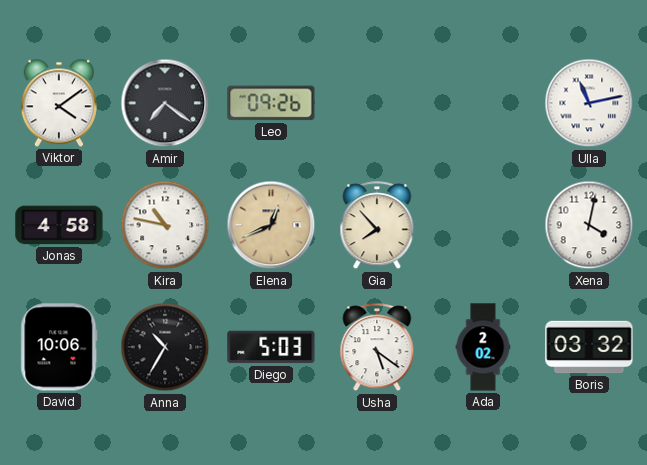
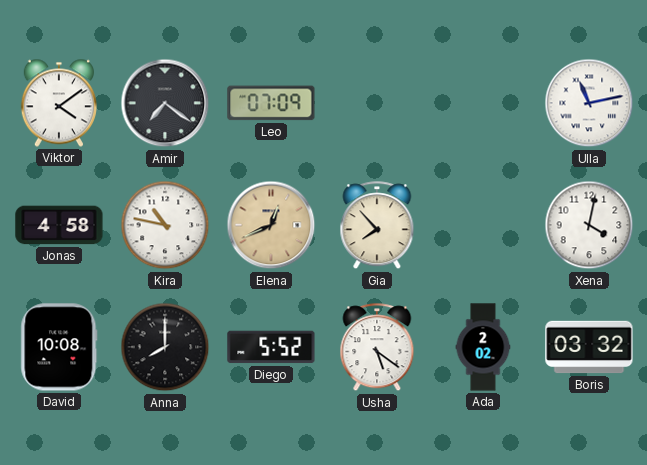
Leo: 09:26 -> 07:09
David: 10:06 -> 10:08
Anna: 10:35 -> 8:00
Diego: 5:03 -> 5:52
